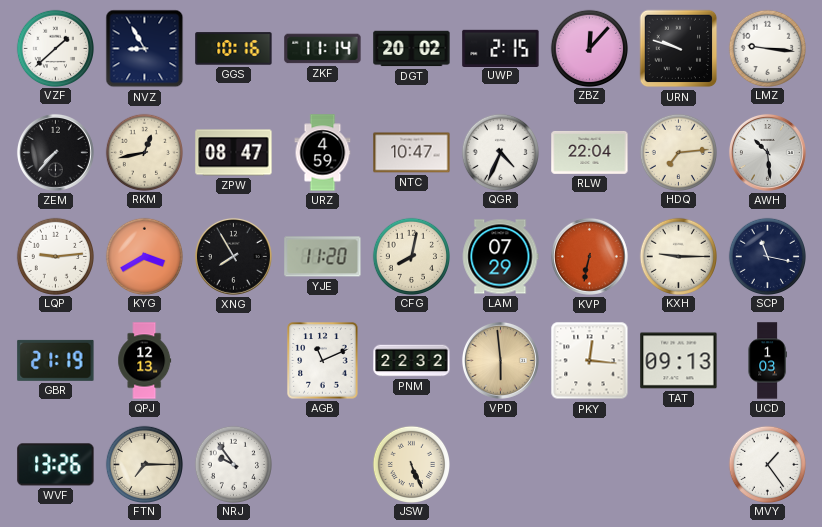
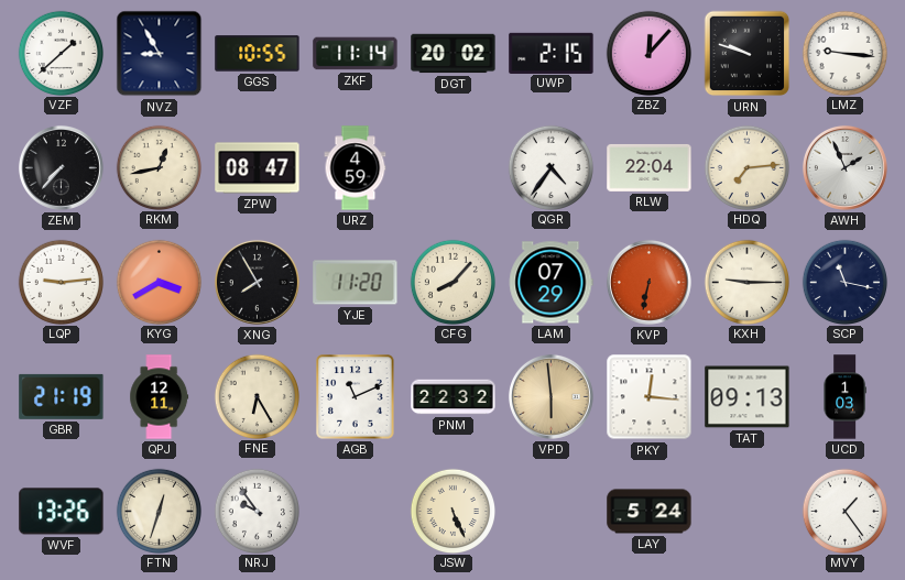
GGS: 10:16 -> 10:55
NTC: 10:47 -> none
QGR: 4:34 -> 4:36
AWH: 10:29 -> 1:56
CFG: 8:02 -> 8:07
QPJ: 12:13 -> 12:11
FNE: none -> 6:25
FTN: 7:15 -> 12:33
LAY: none -> 5:24
